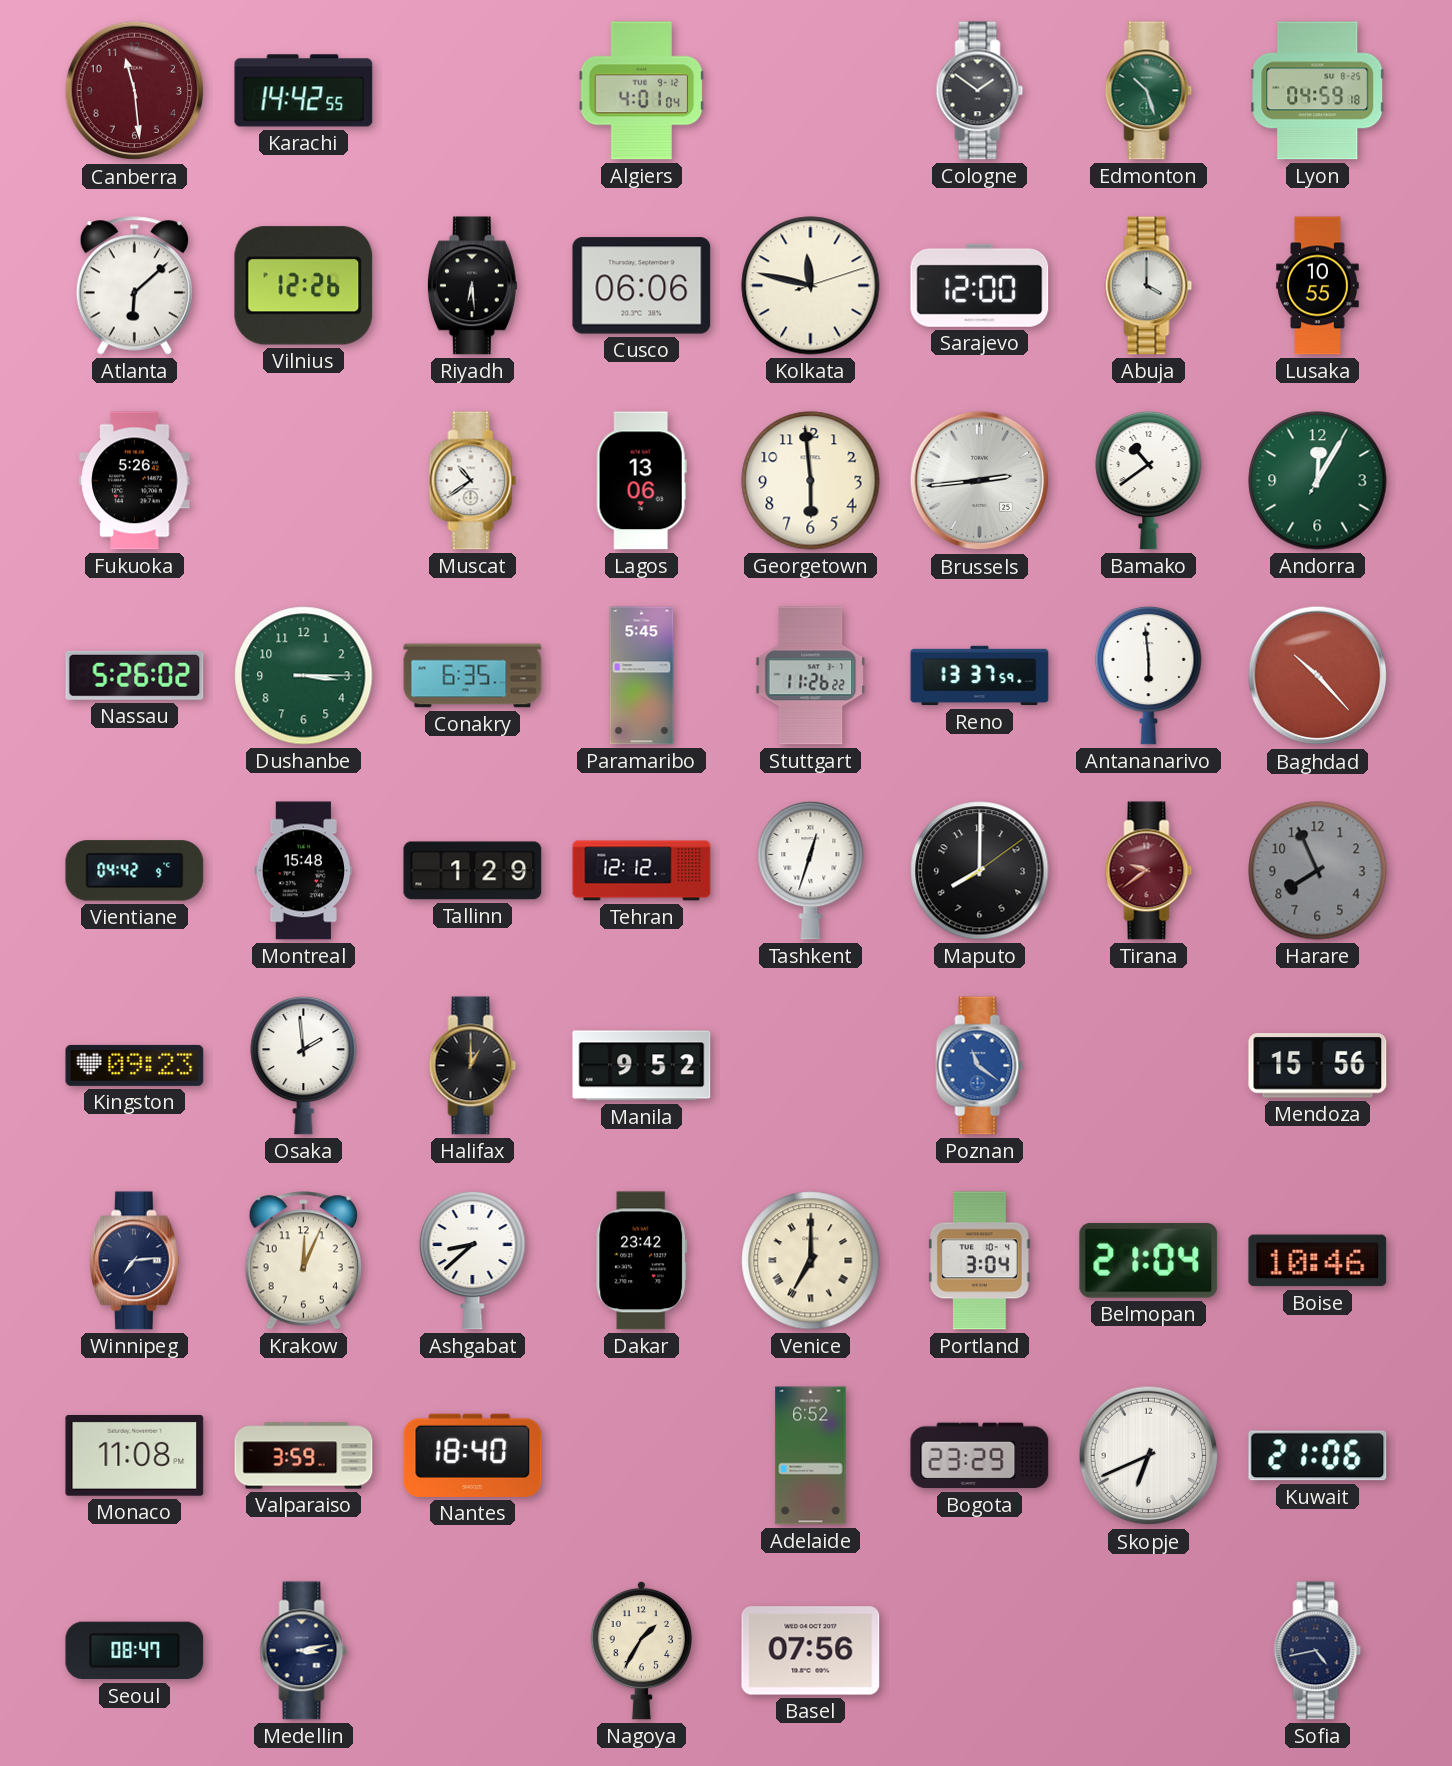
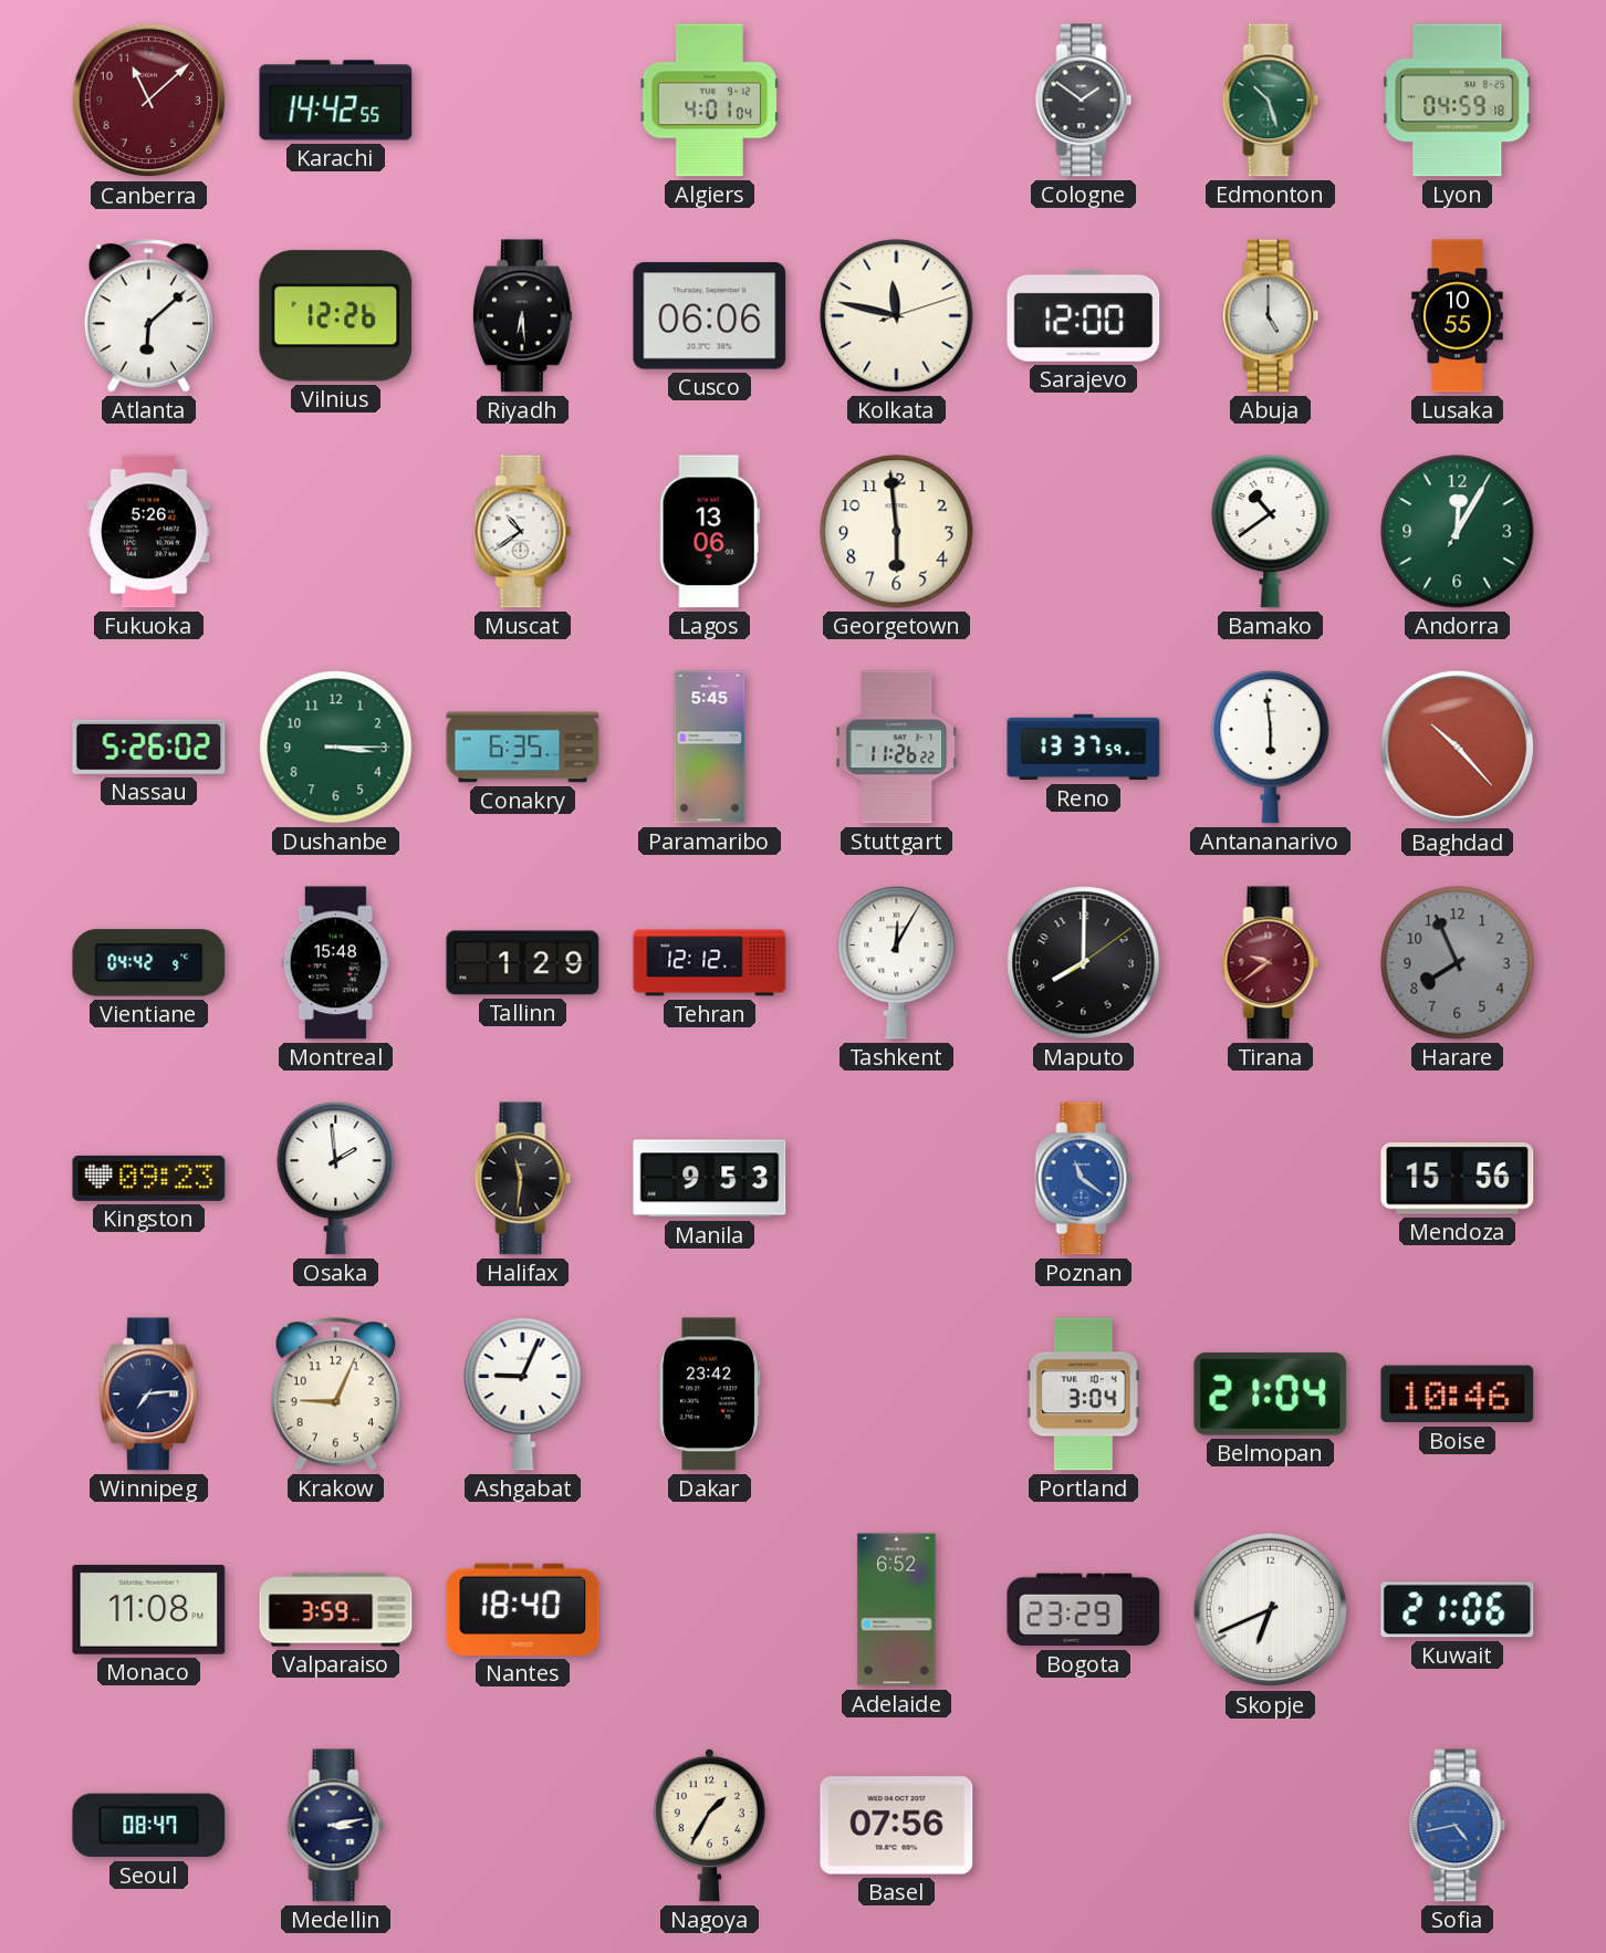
Canberra: 11:29 -> 11:08
Abuja: 4:00 -> 5:00
Brussels: 2:44 -> none
Tashkent: 12:33 -> 12:05
Halifax: 1:00 -> 11:31
Manila: 9:52 -> 9:53
Krakow: 12:04 -> 9:04
Ashgabat: 8:38 -> 9:04
Venice: 7:00 -> none
Sofia dial: navy -> blue
